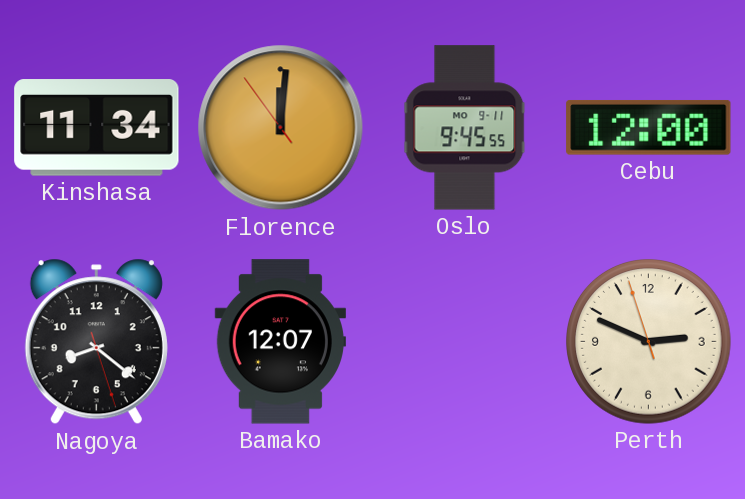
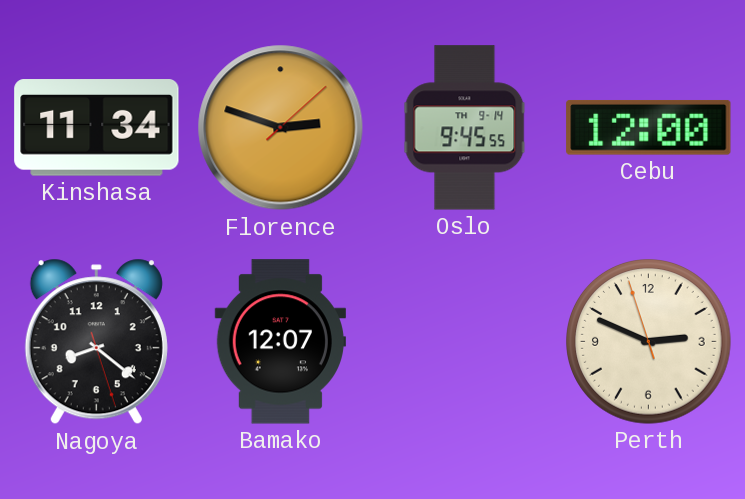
Florence: 12:00 -> 2:48
Oslo date: MO 9-11 -> TH 9-14
